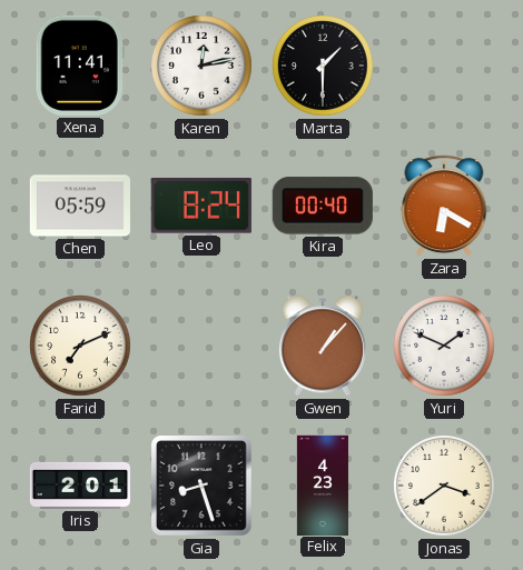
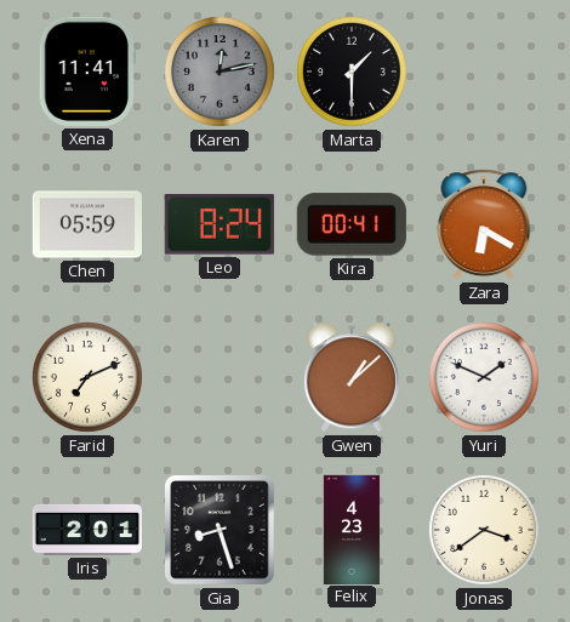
Karen dial: white -> grey
Kira: 00:40 -> 00:41
Gwen: 1:07 -> 1:08
